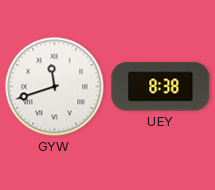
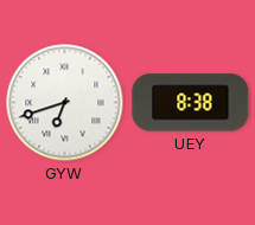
GYW: 11:42 -> 6:42
